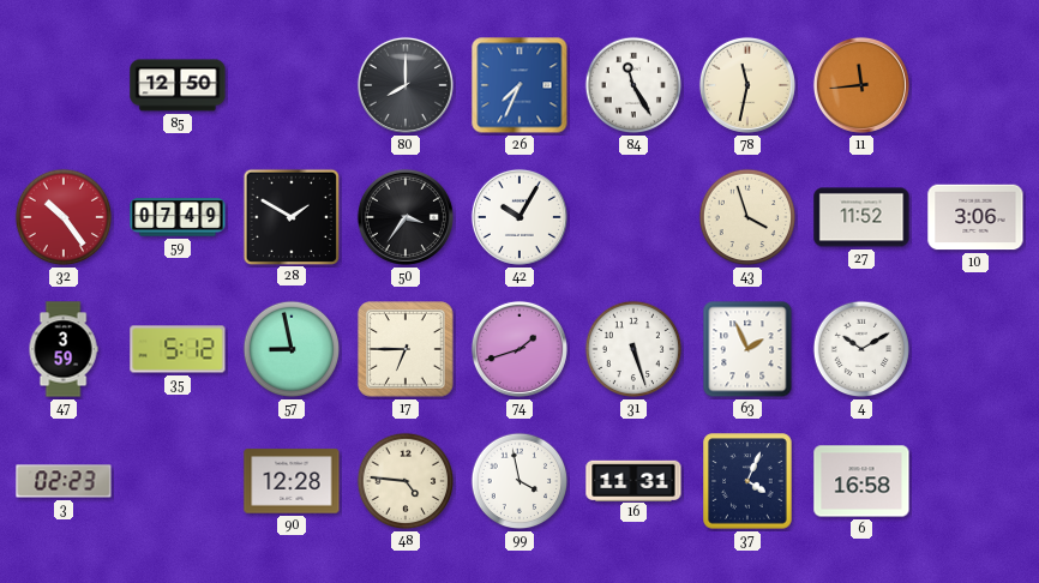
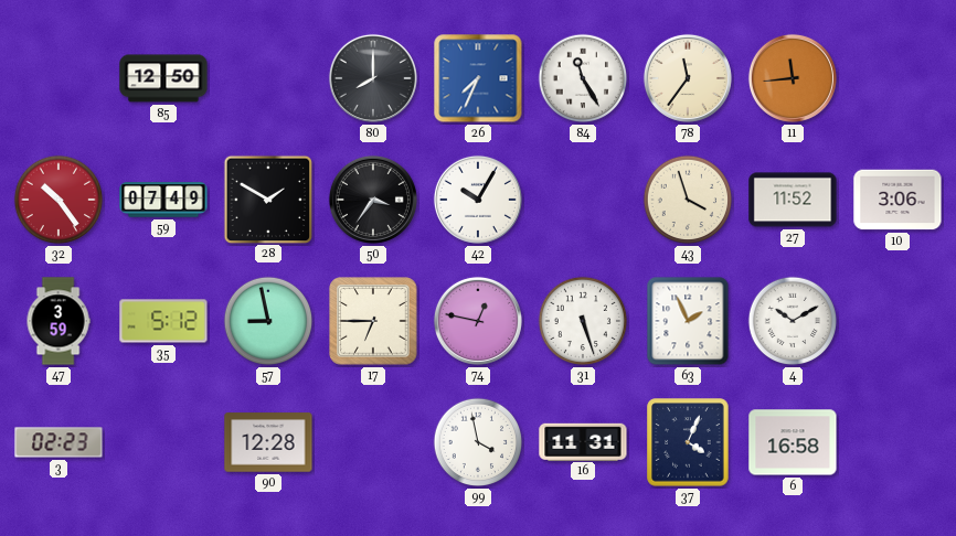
78: 11:32 -> 11:36
74: 1:42 -> 12:47
48: 4:46 -> none
